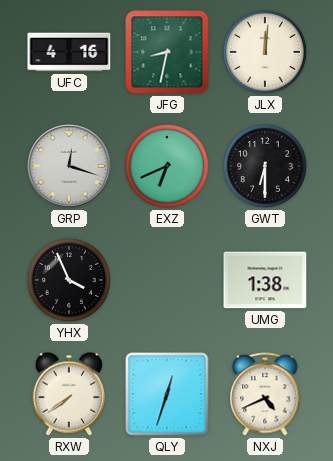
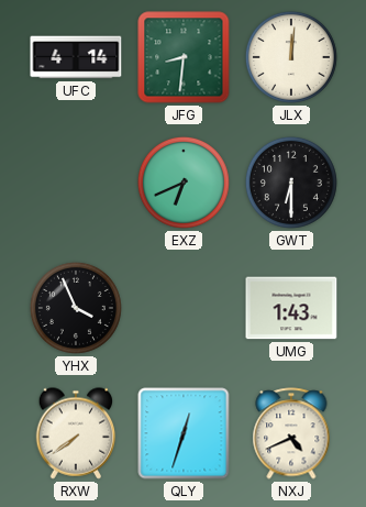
UFC: 4:16 -> 4:14
JFG: 8:32 -> 8:31
GRP: 12:18 -> none
UMG: 1:38 -> 1:43
